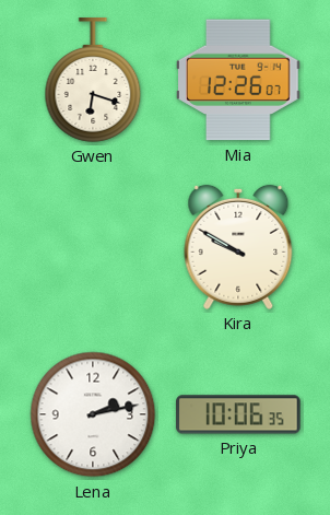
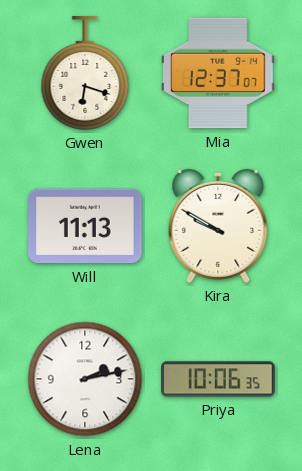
Mia: 12:26 -> 12:37
Will: none -> 11:13
